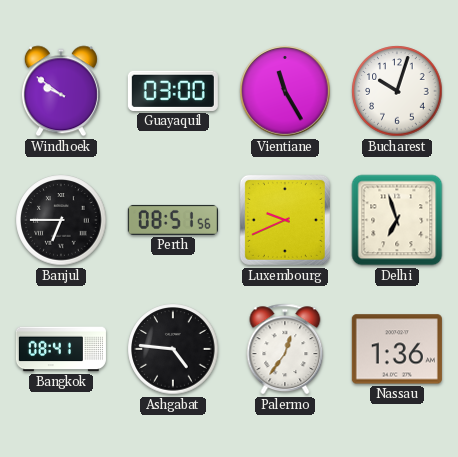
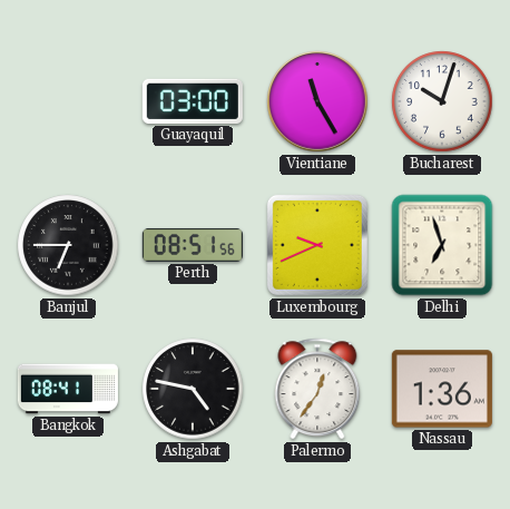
Windhoek: 9:51 -> none
Ashgabat: 4:46 -> 4:47
